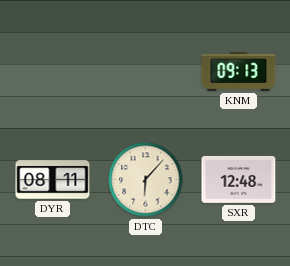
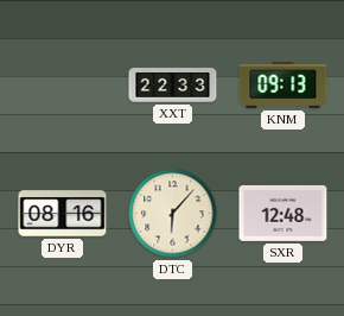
XXT: none -> 22:33
DYR: 08:11 -> 08:16
